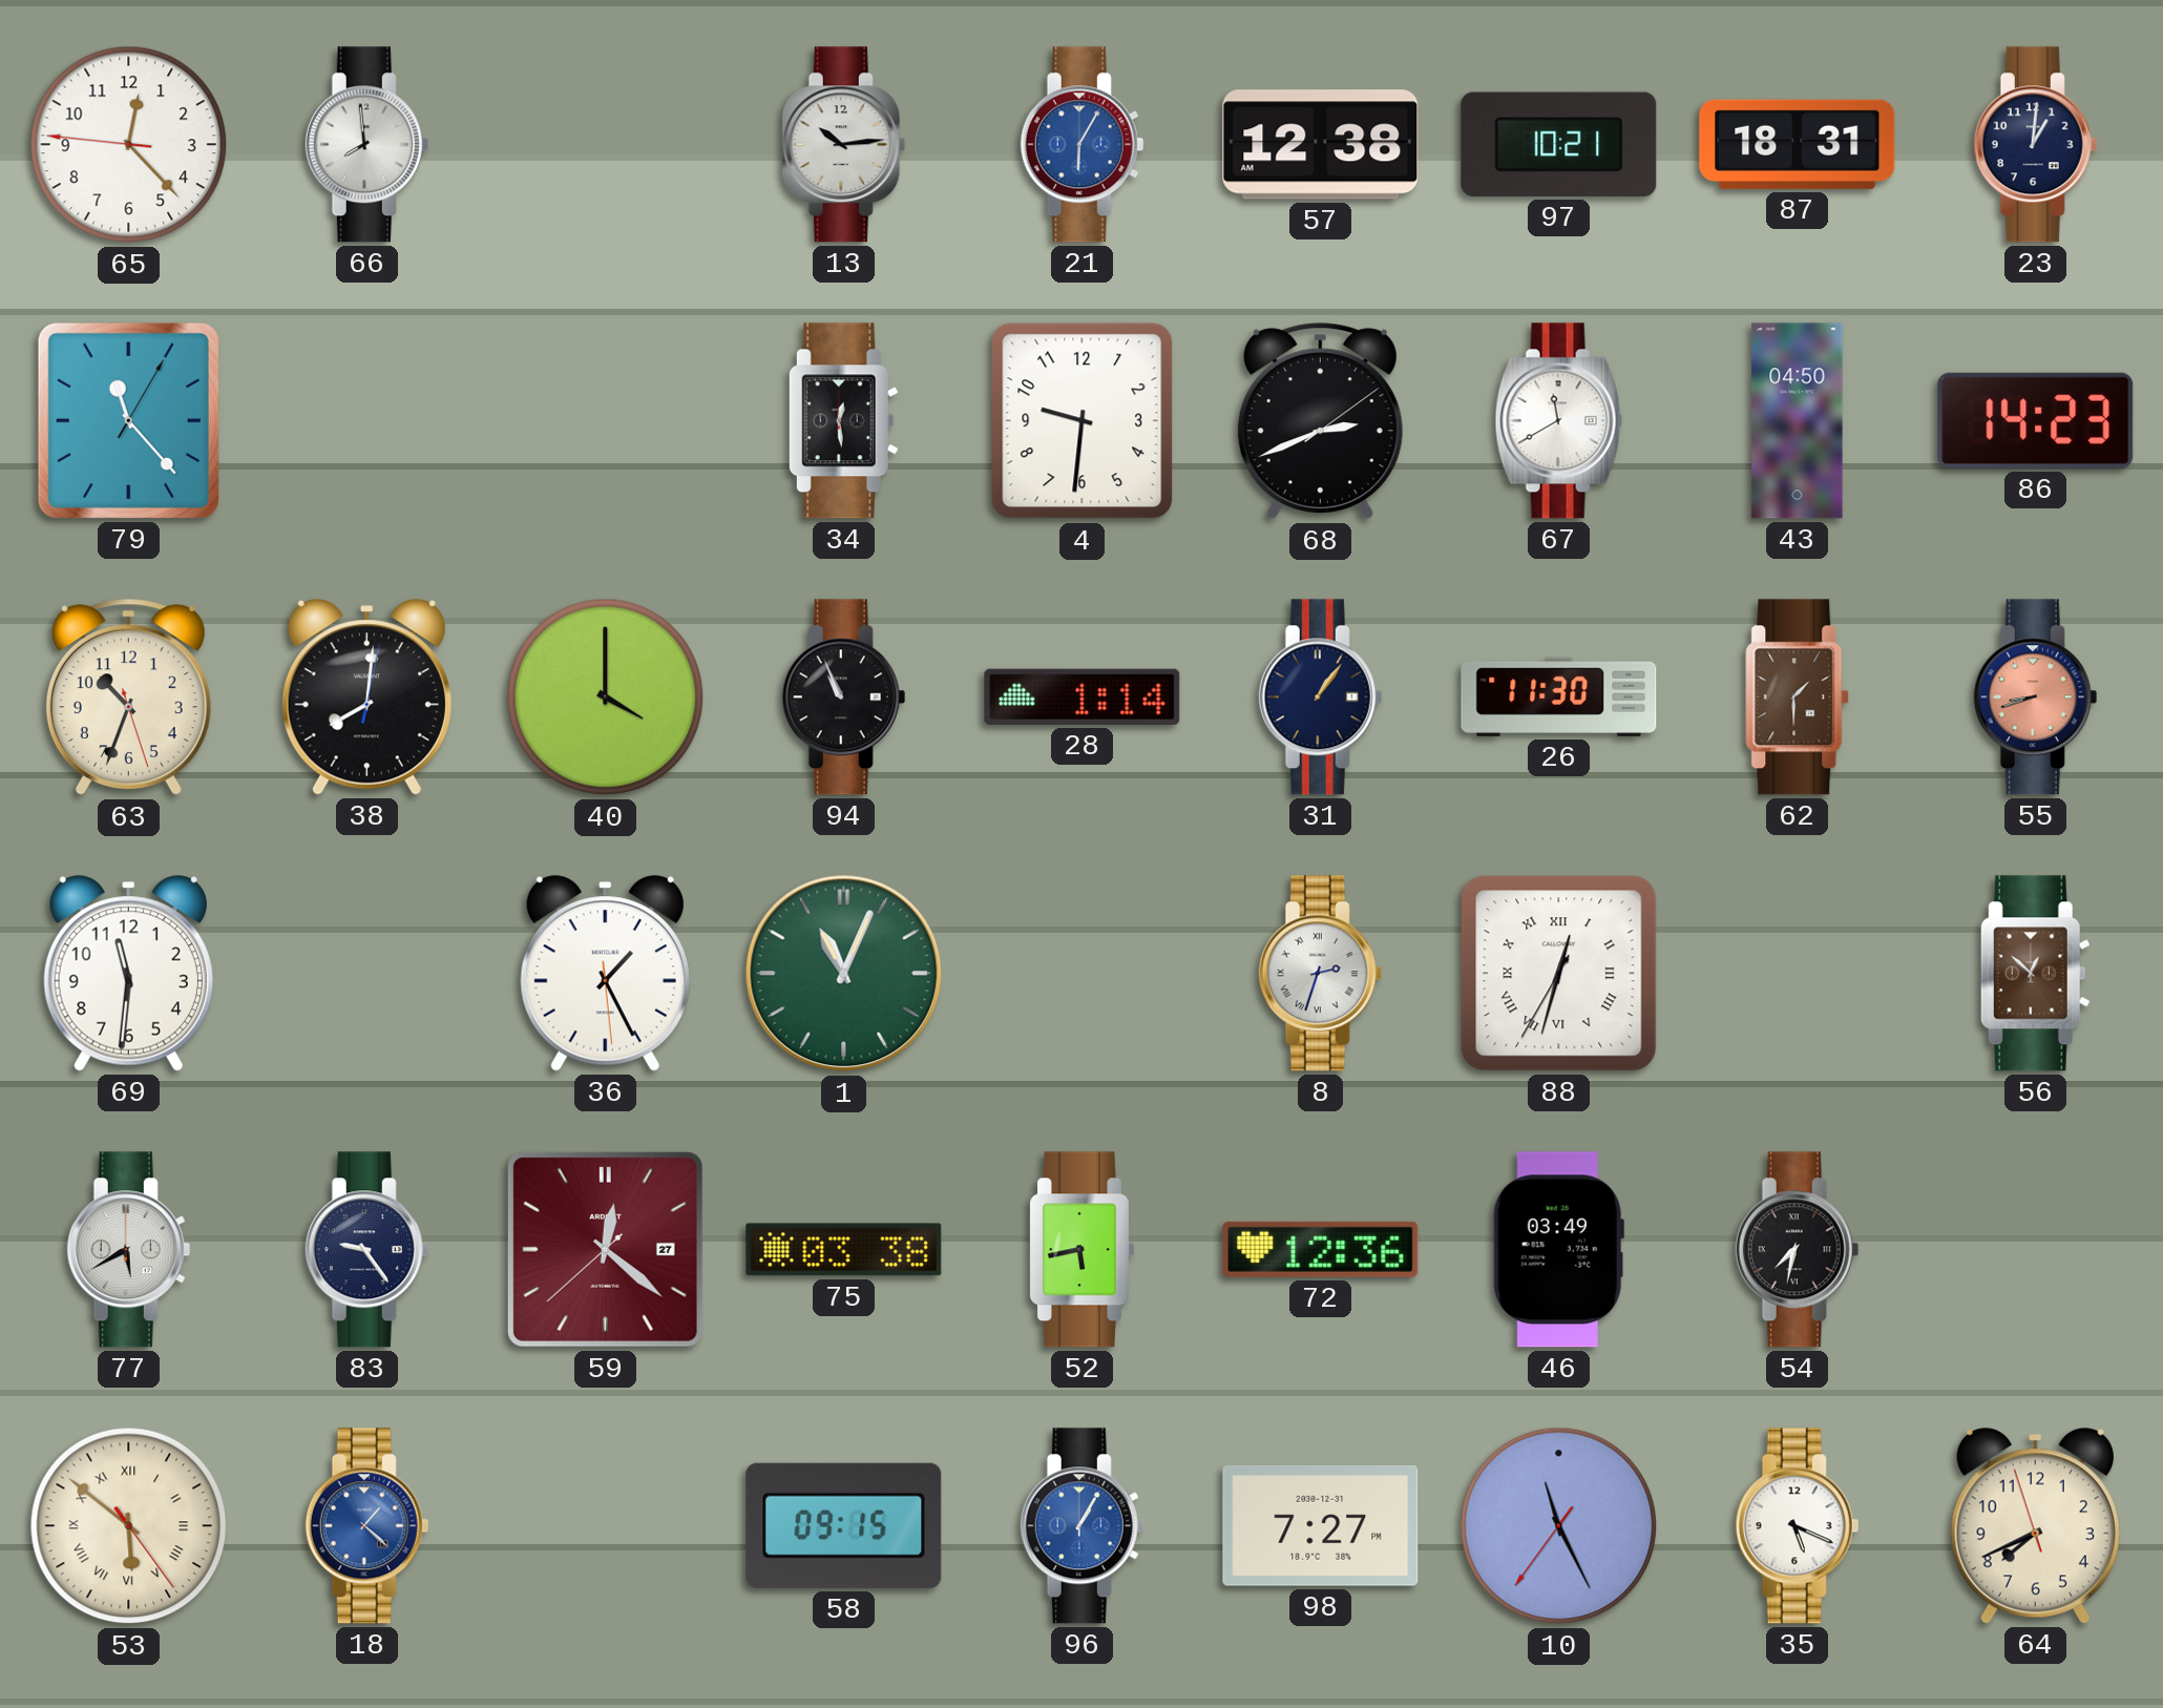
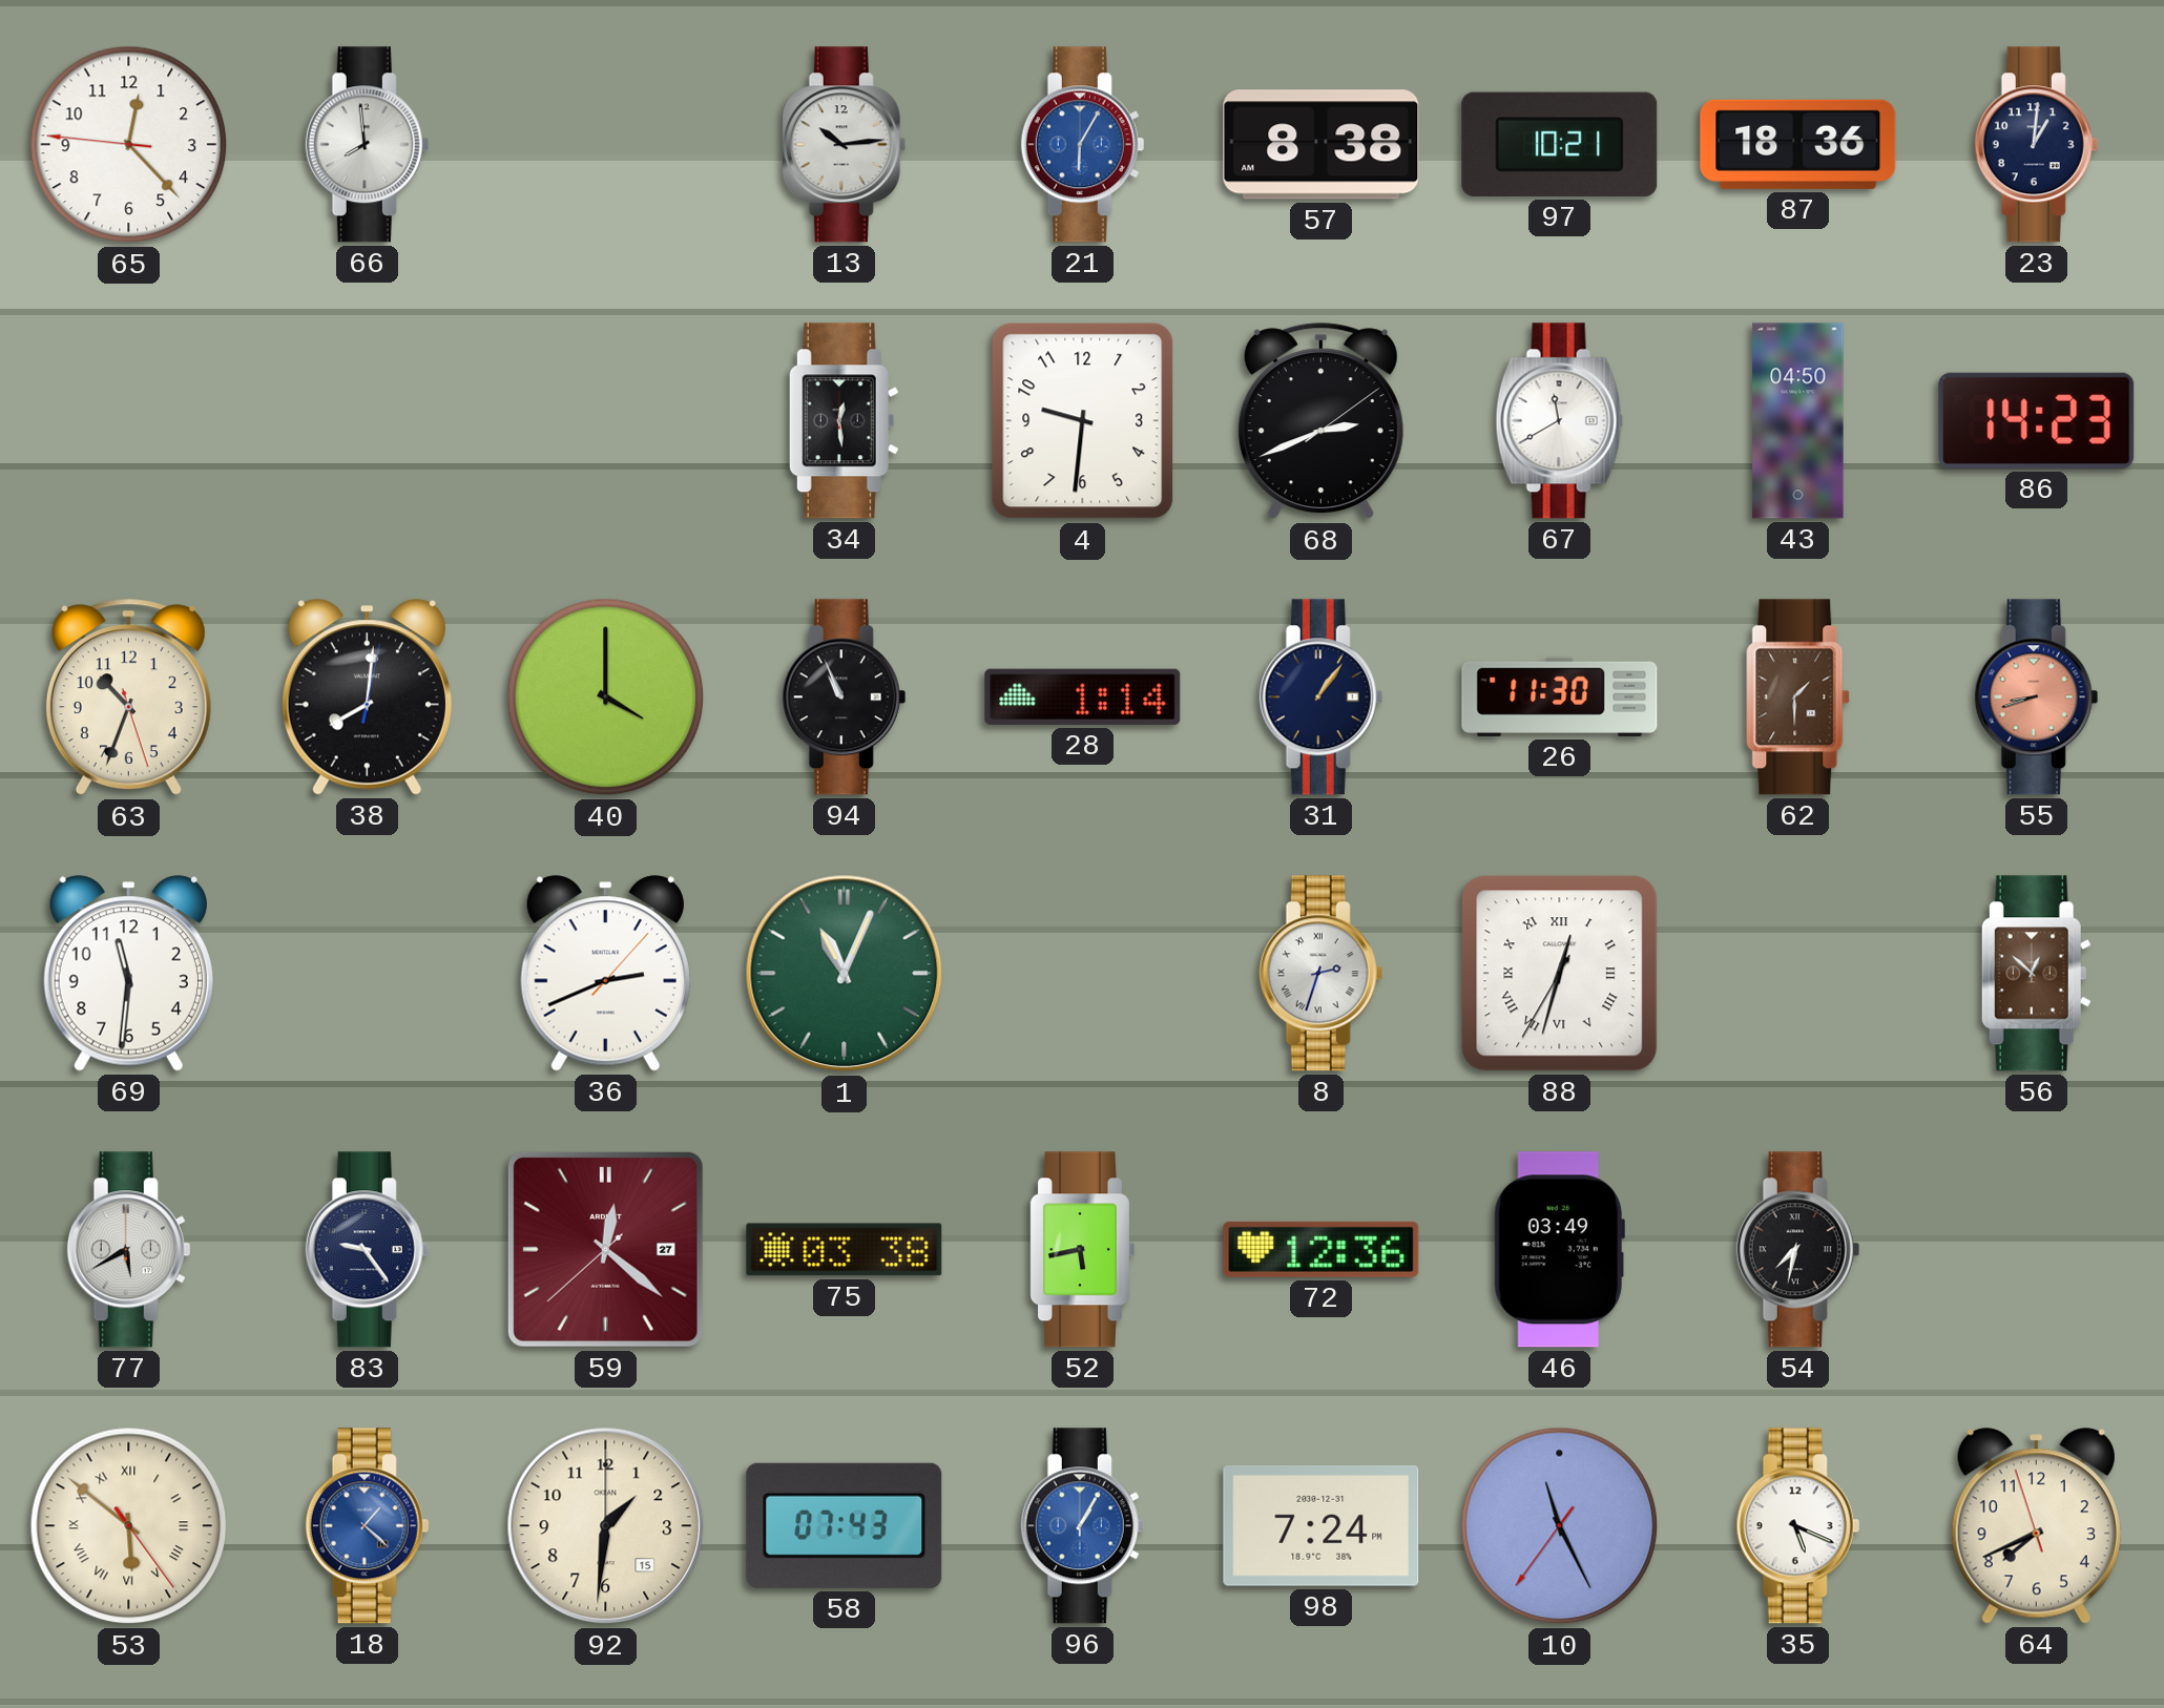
57: 12:38 -> 8:38
87: 18:31 -> 18:36
79: 11:23 -> none
36: 1:25 -> 2:41
92: none -> 1:31
58: 09:15 -> 07:43
98: 7:27 -> 7:24
